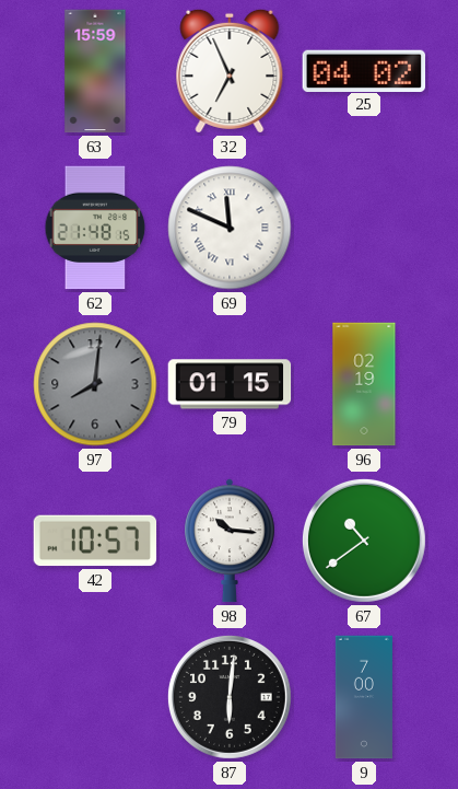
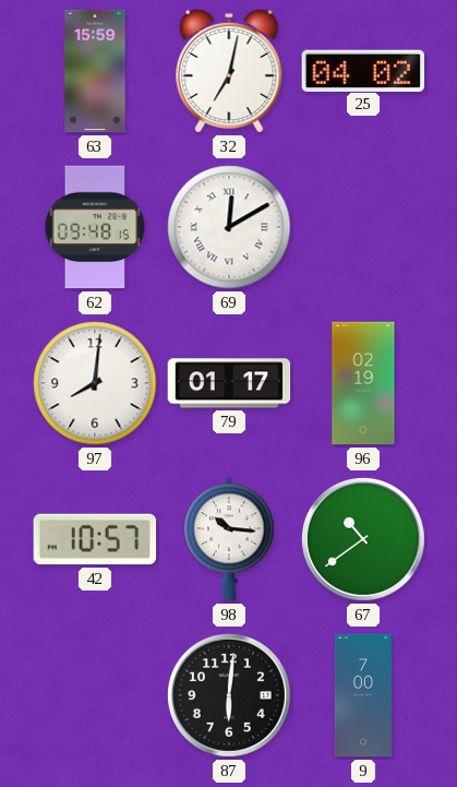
32: 6:56 -> 7:02
62: 21:48 -> 09:48
69: 11:49 -> 12:10
97 dial: grey -> white
79: 01:15 -> 01:17
